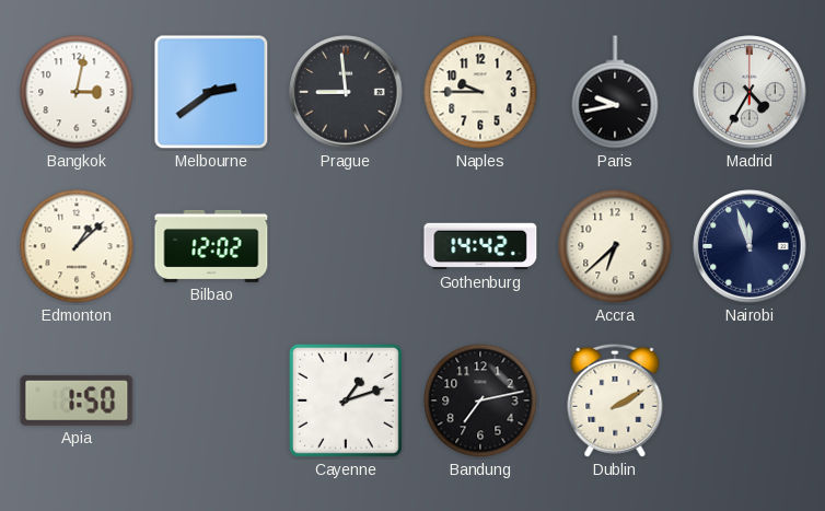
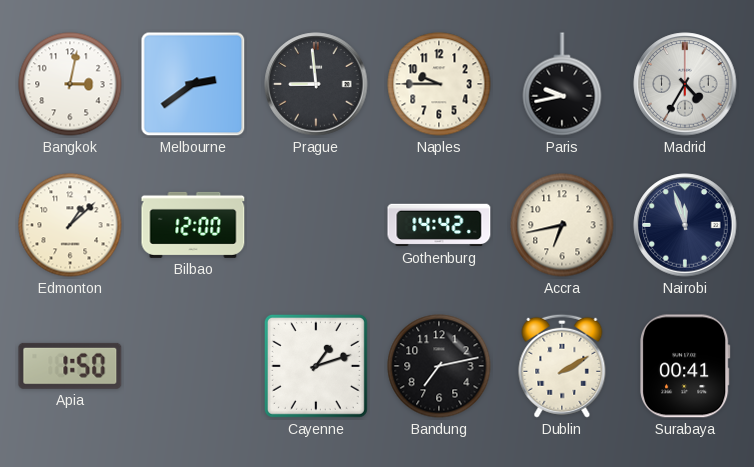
Bilbao: 12:02 -> 12:00
Accra: 6:38 -> 6:43
Surabaya: none -> 00:41
